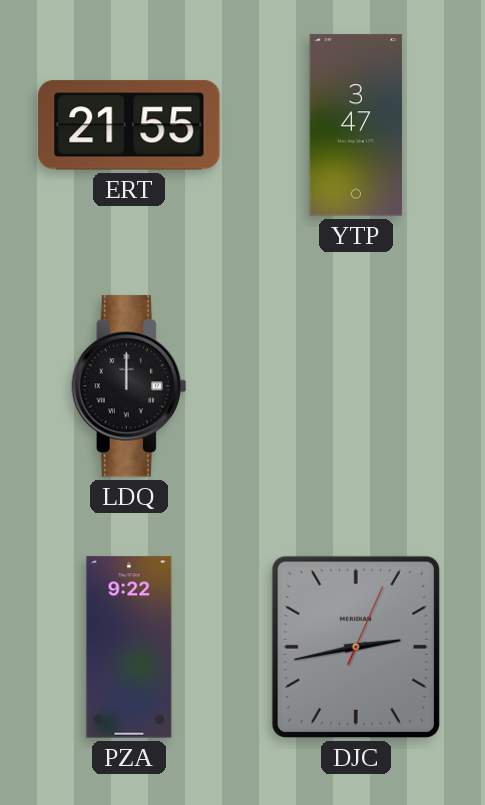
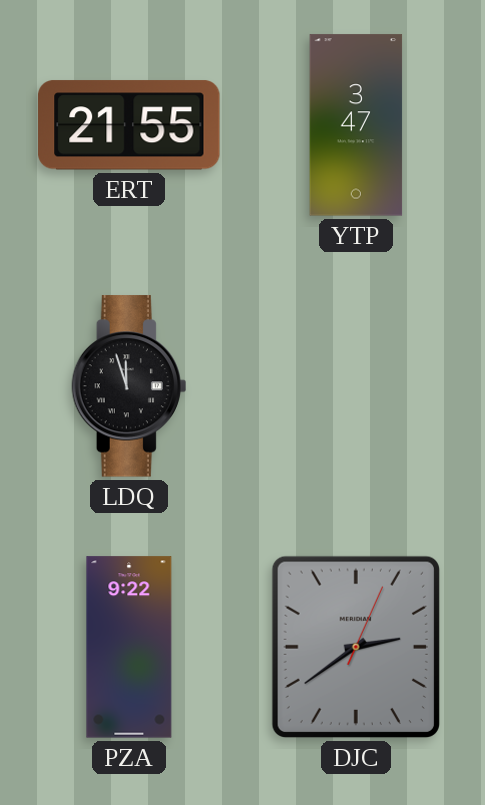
LDQ: 12:00 -> 11:57
DJC: 2:43 -> 2:39
